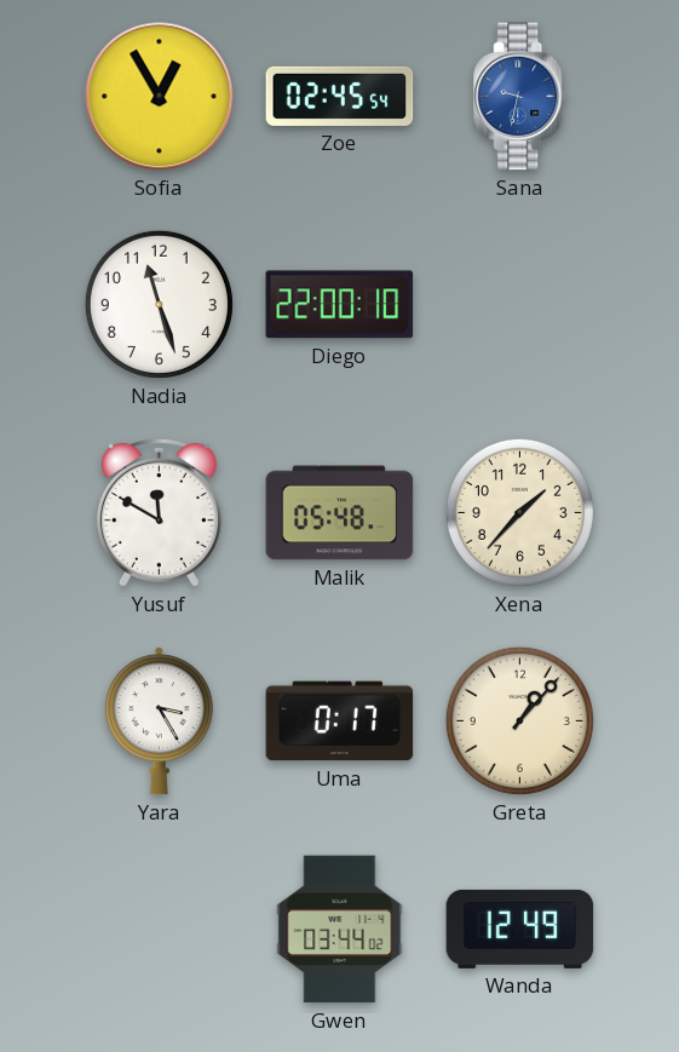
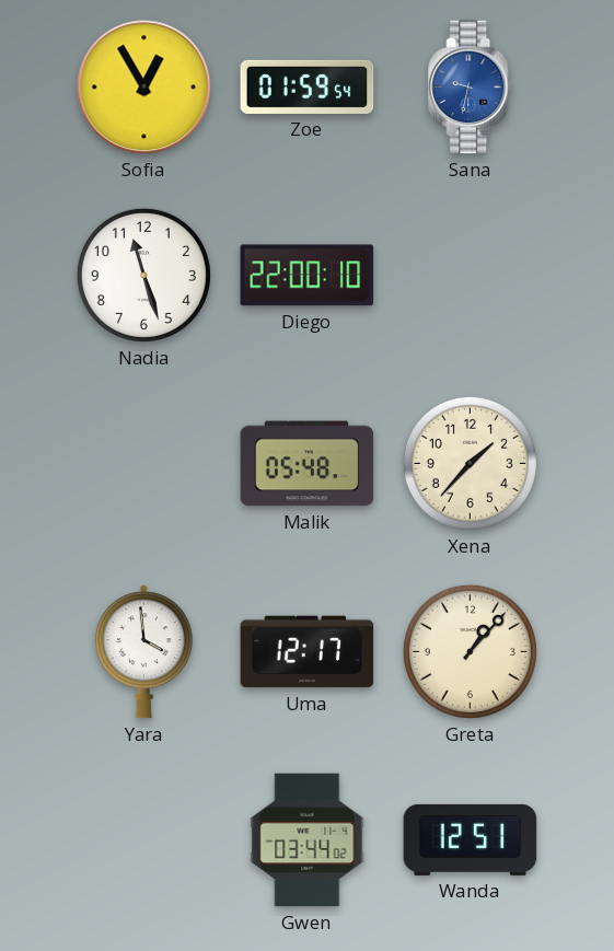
Zoe: 02:45 -> 01:59
Yusuf: 11:50 -> none
Yara: 3:25 -> 3:59
Uma: 0:17 -> 12:17
Wanda: 12:49 -> 12:51
